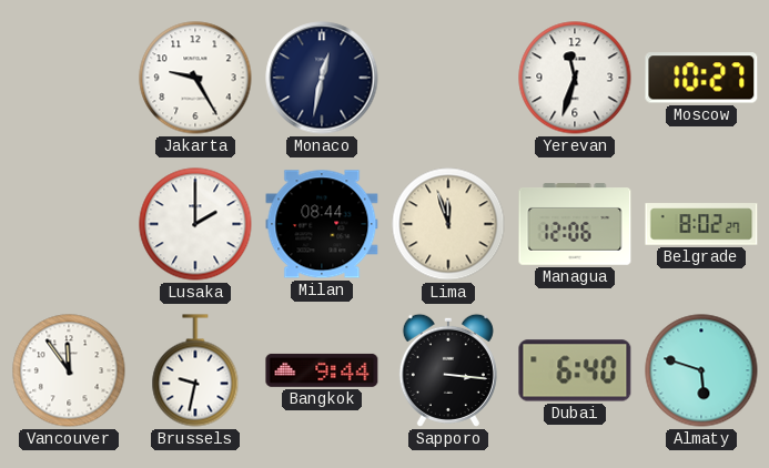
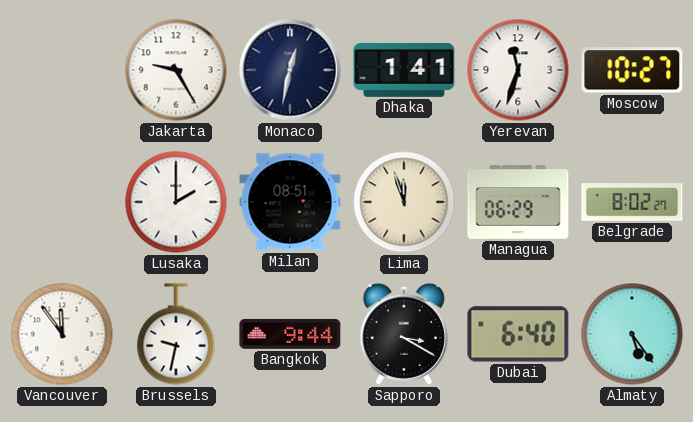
Dhaka: none -> 1:41
Milan: 08:44 -> 08:51
Managua: 12:06 -> 06:29
Sapporo: 3:16 -> 3:20
Almaty: 5:48 -> 5:24
